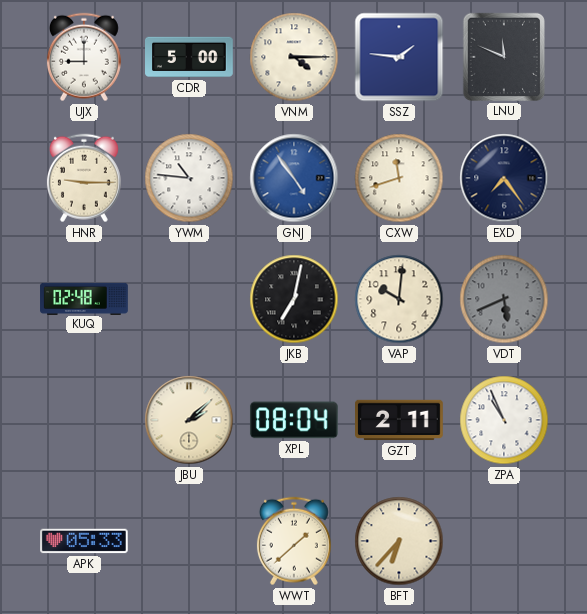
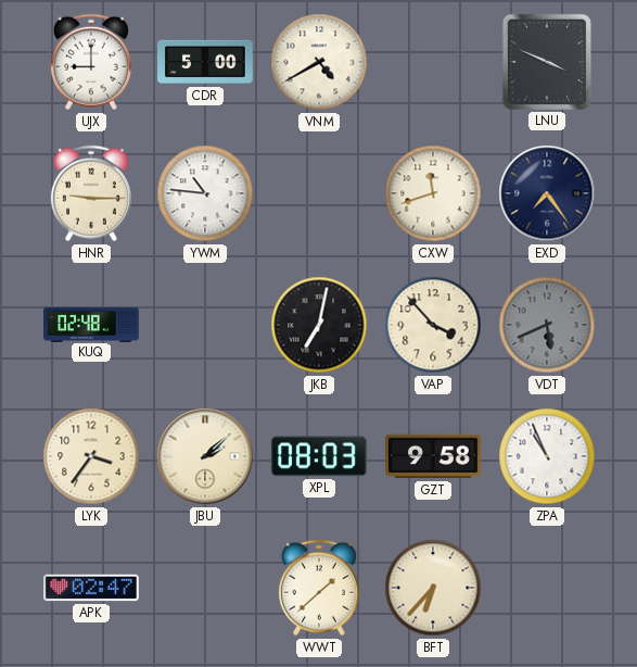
VNM: 4:15 -> 4:40
SSZ: 1:46 -> none
LNU: 11:49 -> 3:49
GNJ: 4:54 -> none
VAP: 10:01 -> 3:53
LYK: none -> 3:36
XPL: 08:04 -> 08:03
GZT: 2:11 -> 9:58
APK: 05:33 -> 02:47
